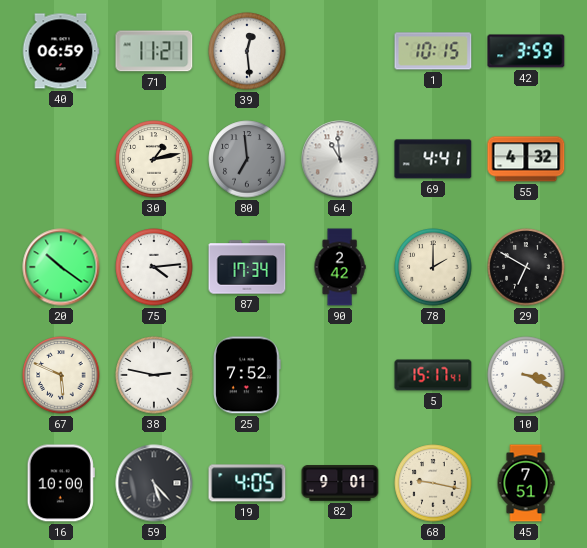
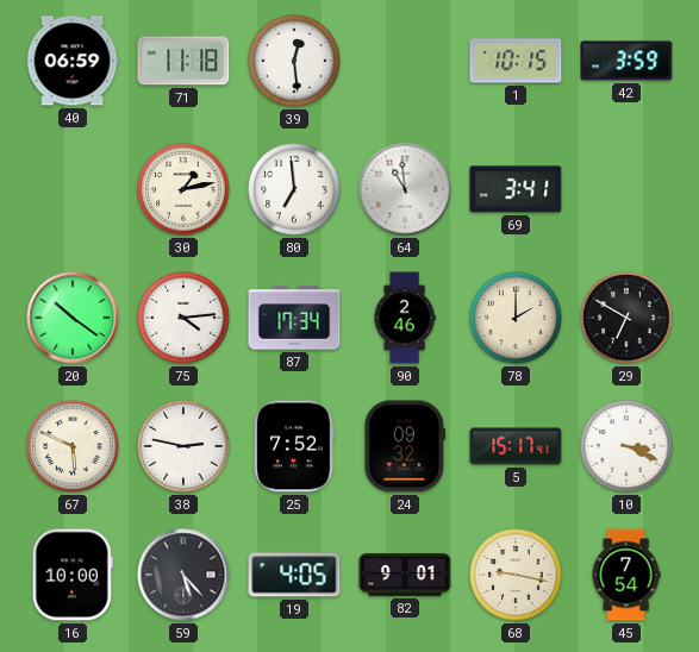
71: 11:21 -> 11:18
80 dial: grey -> white
69: 4:41 -> 3:41
55: 4:32 -> none
90: 2:42 -> 2:46
24: none -> 09:32
45: 7:51 -> 7:54
